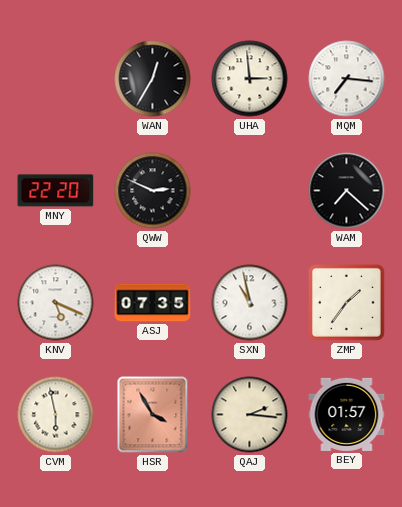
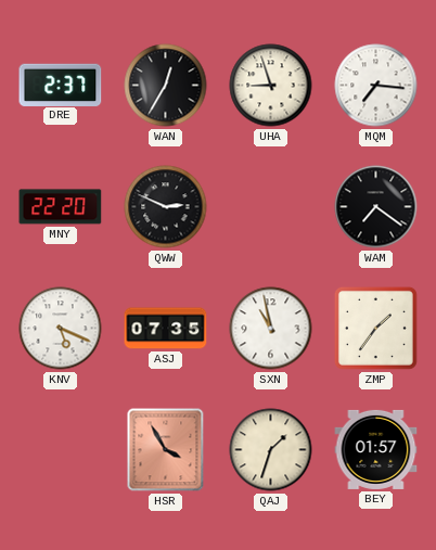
DRE: none -> 2:37
UHA: 2:59 -> 8:57
WAM: 7:22 -> 7:21
CVM: 5:58 -> none
QAJ: 2:16 -> 1:33
